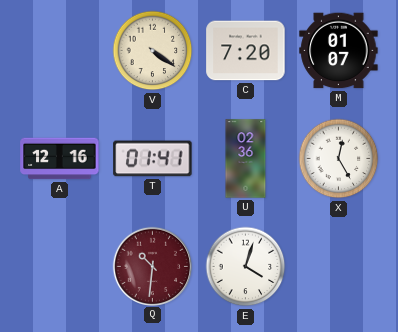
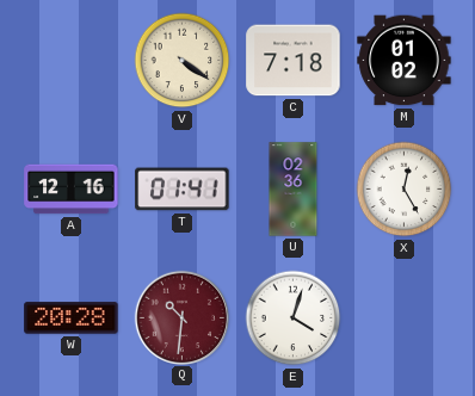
C: 7:20 -> 7:18
M: 01:07 -> 01:02
W: none -> 20:28
